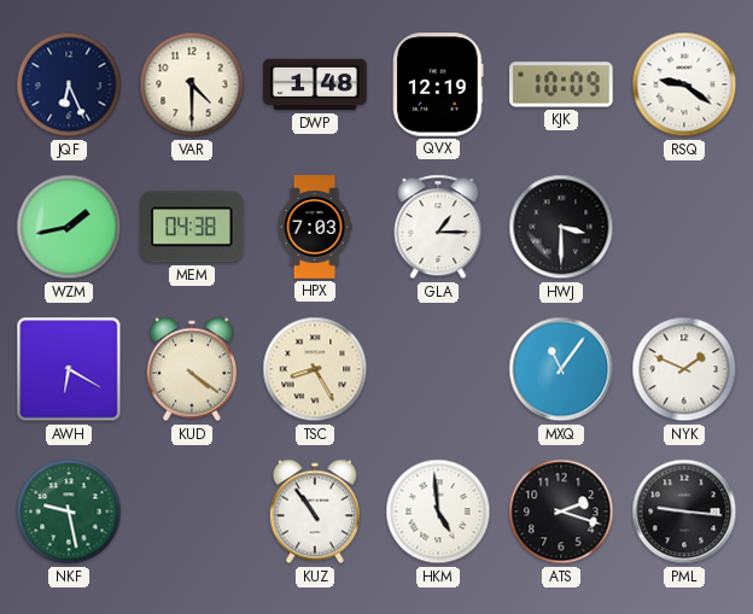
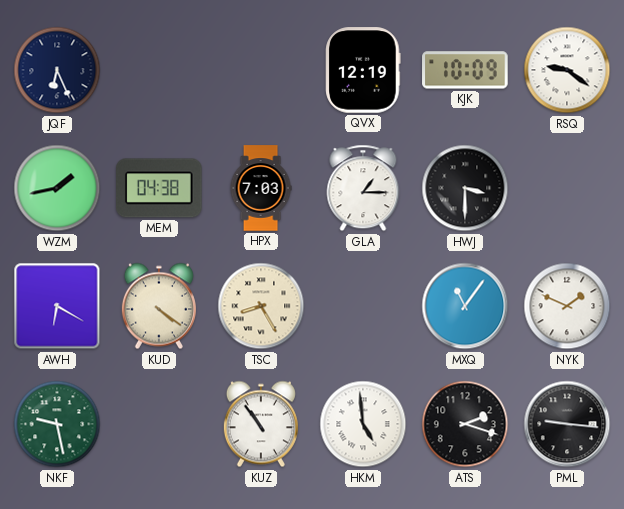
VAR: 4:30 -> none
DWP: 1:48 -> none
